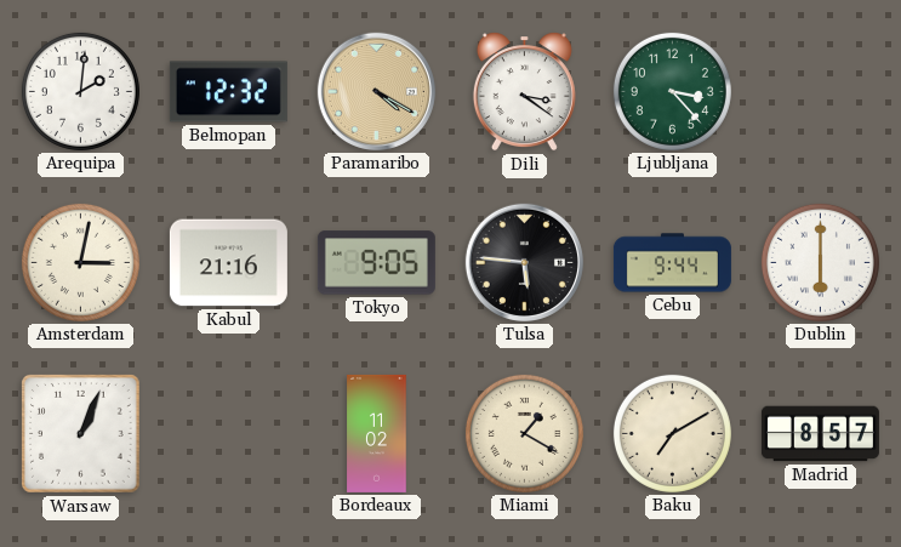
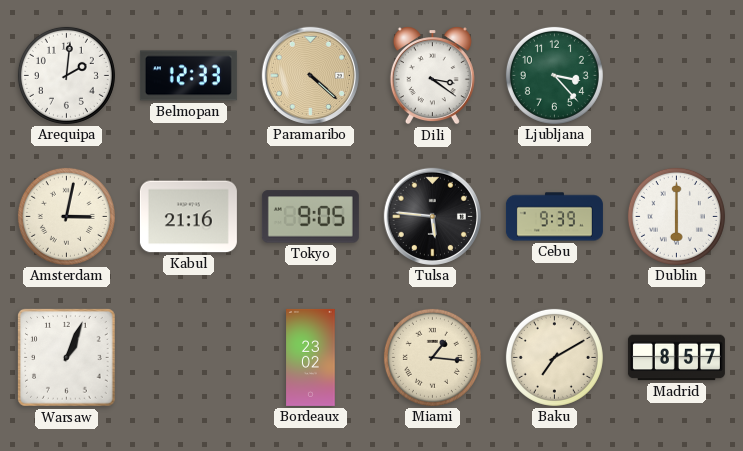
Belmopan: 12:32 -> 12:33
Paramaribo: 4:20 -> 4:22
Cebu: 9:44 -> 9:39
Bordeaux: 11:02 -> 23:02
Miami: 1:20 -> 1:16
